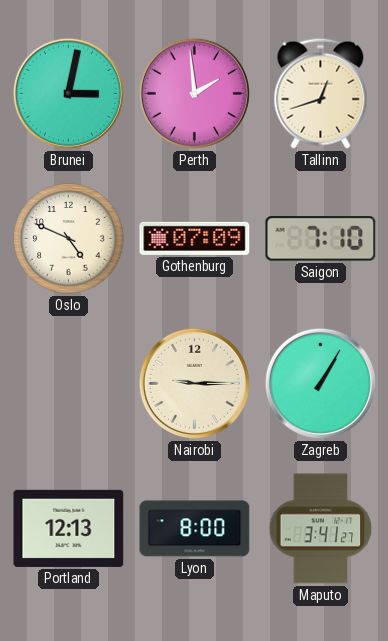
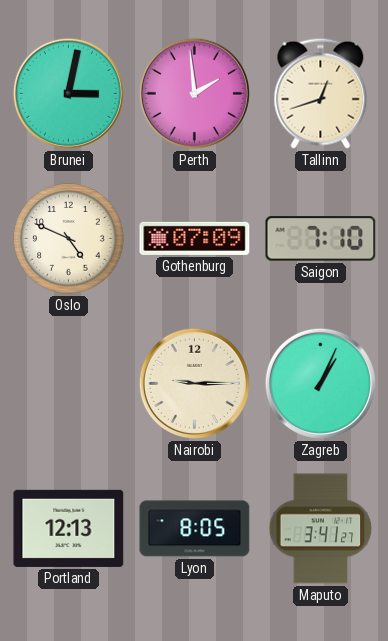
Zagreb: 1:05 -> 1:04
Lyon: 8:00 -> 8:05
